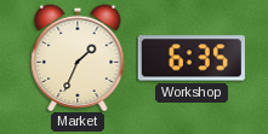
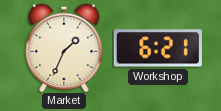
Workshop: 6:35 -> 6:21
